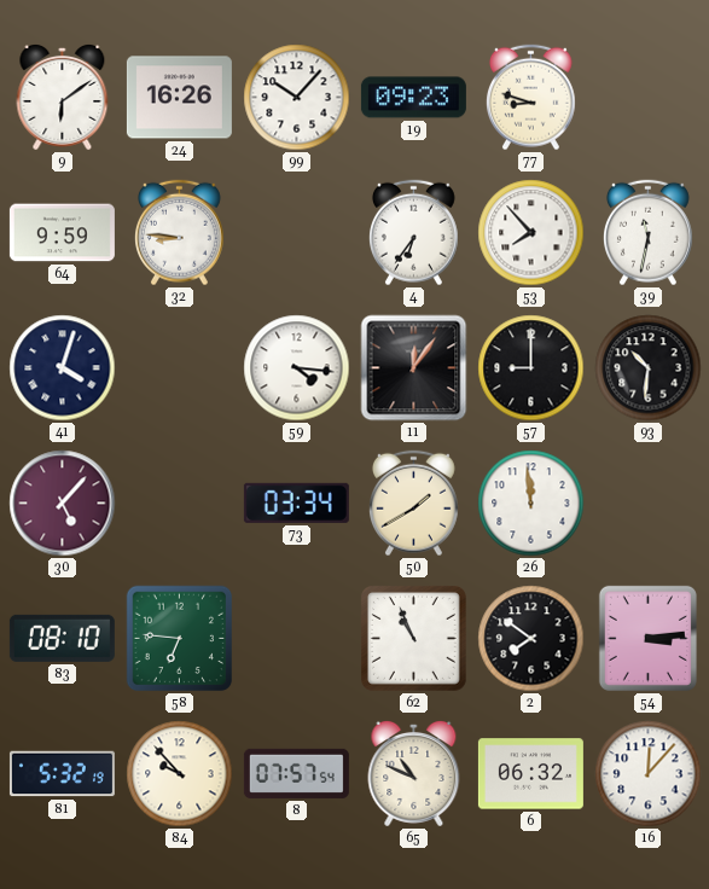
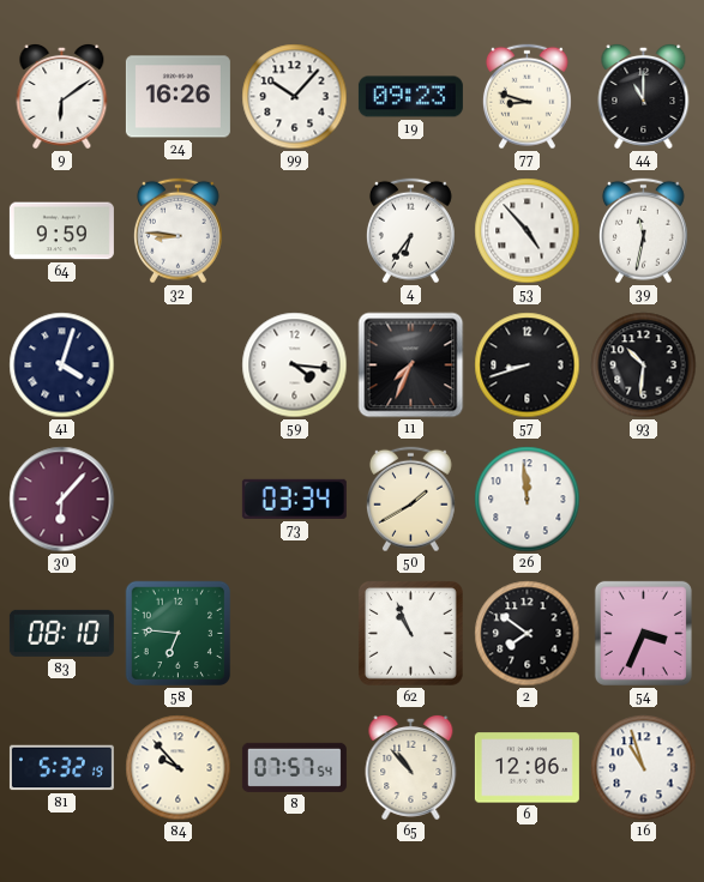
44: none -> 11:00
53: 7:53 -> 4:53
11: 12:06 -> 7:34
57: 9:00 -> 8:42
30: 5:07 -> 6:07
54: 3:14 -> 3:34
65: 10:49 -> 10:53
6: 06:32 -> 12:06
16: 12:07 -> 10:57
